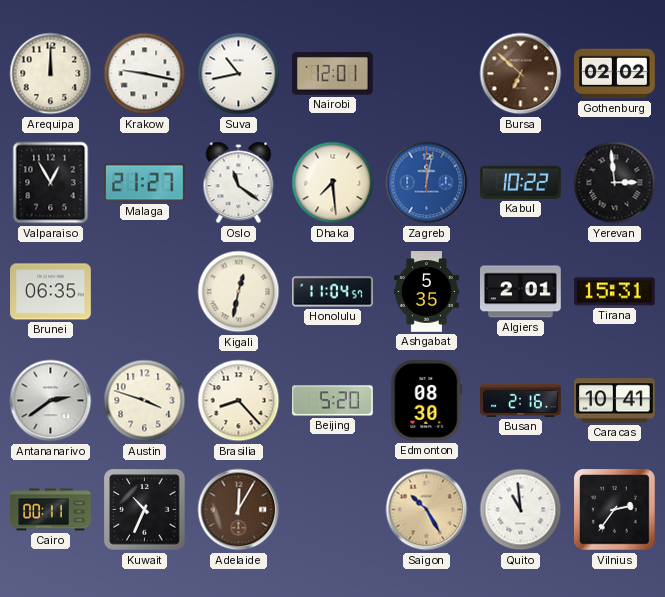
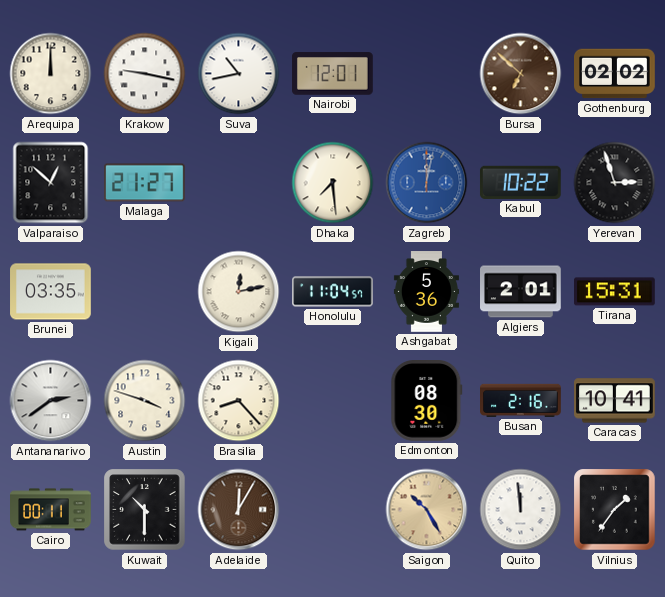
Valparaiso: 12:55 -> 12:52
Oslo: 11:21 -> none
Yerevan: 2:59 -> 2:57
Brunei: 06:35 -> 03:35
Kigali: 12:32 -> 12:13
Ashgabat: 5:35 -> 5:36
Beijing: 5:20 -> none
Kuwait: 10:34 -> 10:30
Quito: 10:59 -> 11:59
Vilnius: 2:36 -> 1:36
